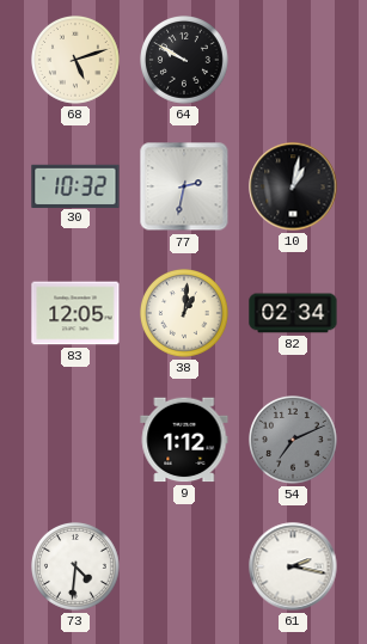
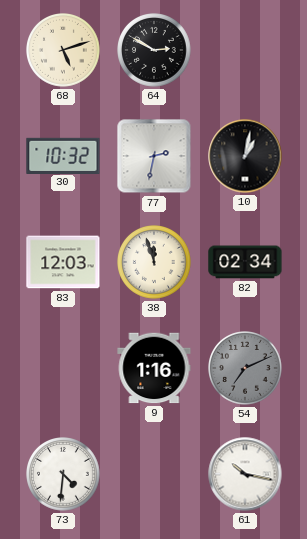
64: 9:50 -> 2:50
83: 12:05 -> 12:03
38: 1:01 -> 11:57
9: 1:12 -> 1:16
61: 2:17 -> 10:17
